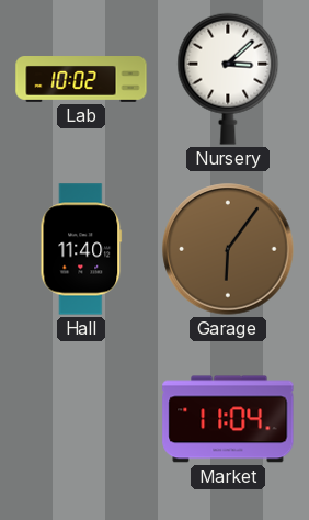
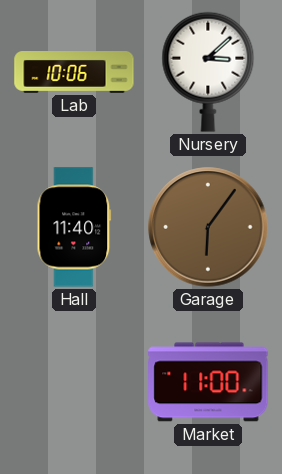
Lab: 10:02 -> 10:06
Market: 11:04 -> 11:00
